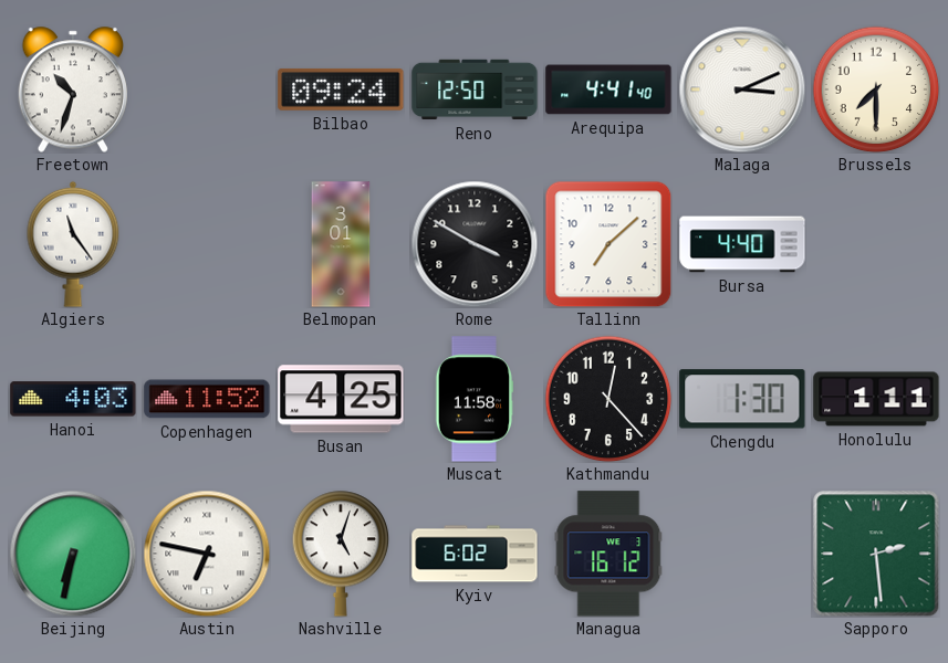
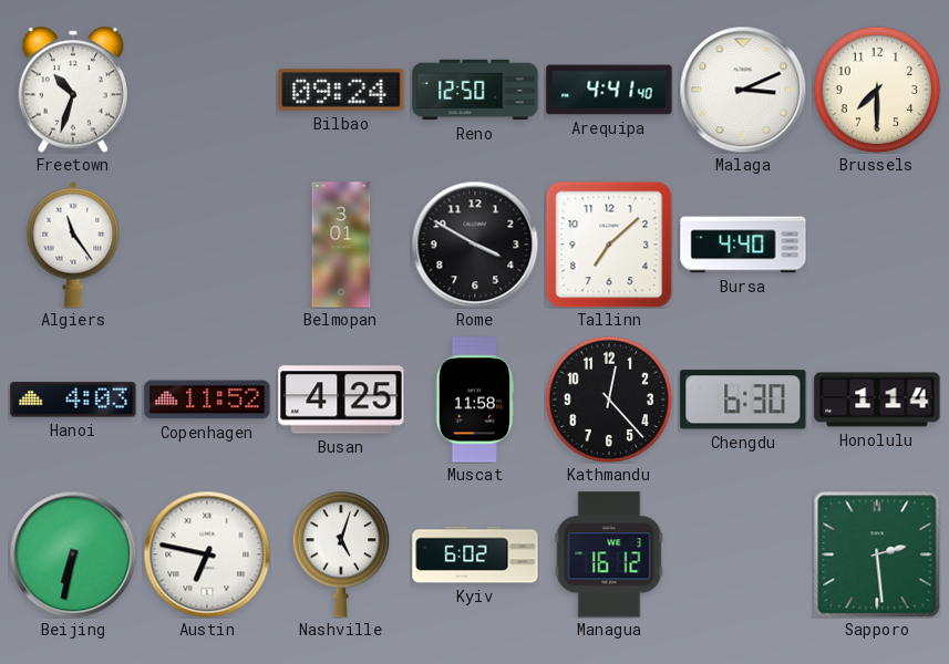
Chengdu: 1:30 -> 6:30
Honolulu: 1:11 -> 1:14
